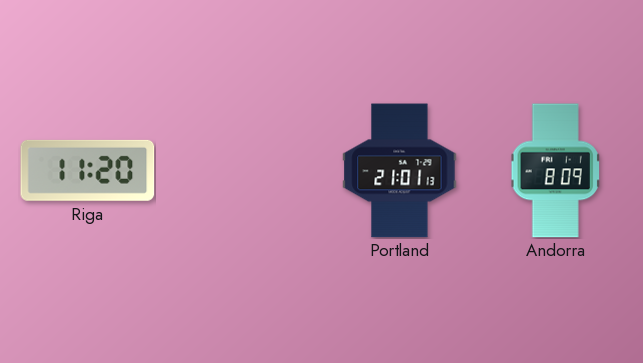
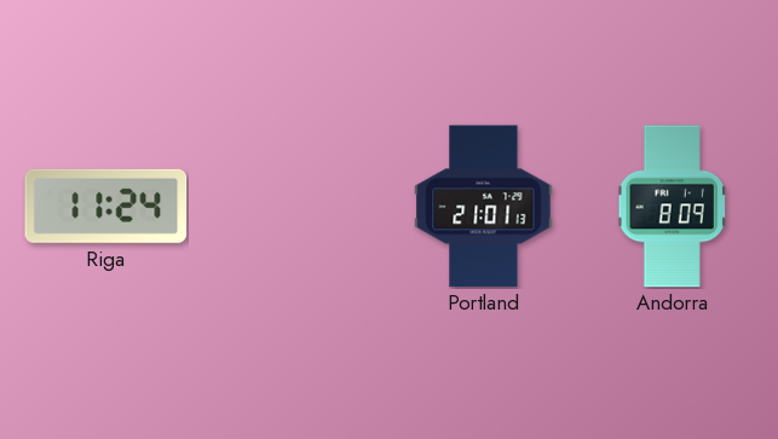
Riga: 11:20 -> 11:24
